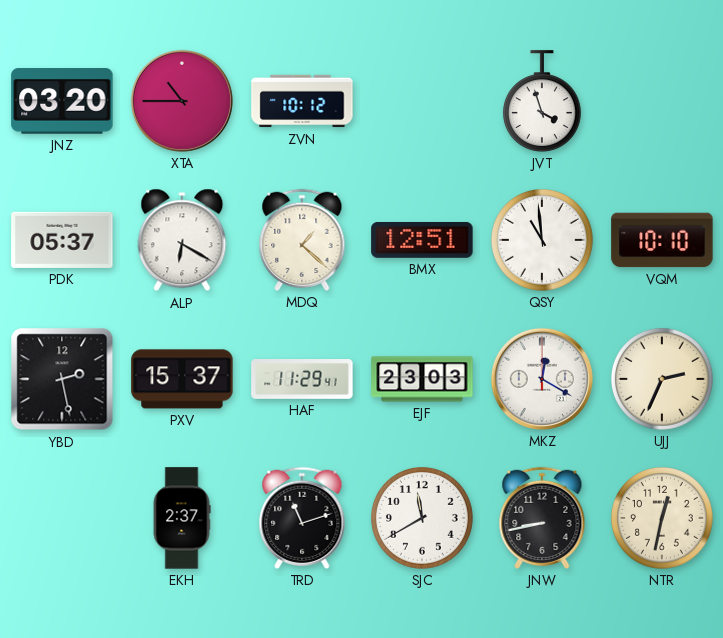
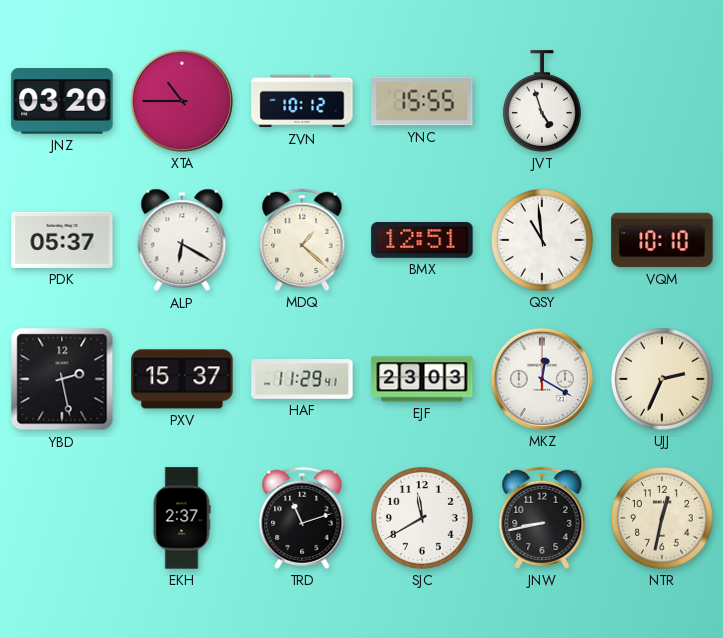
YNC: none -> 15:55
JVT: 3:57 -> 4:57
